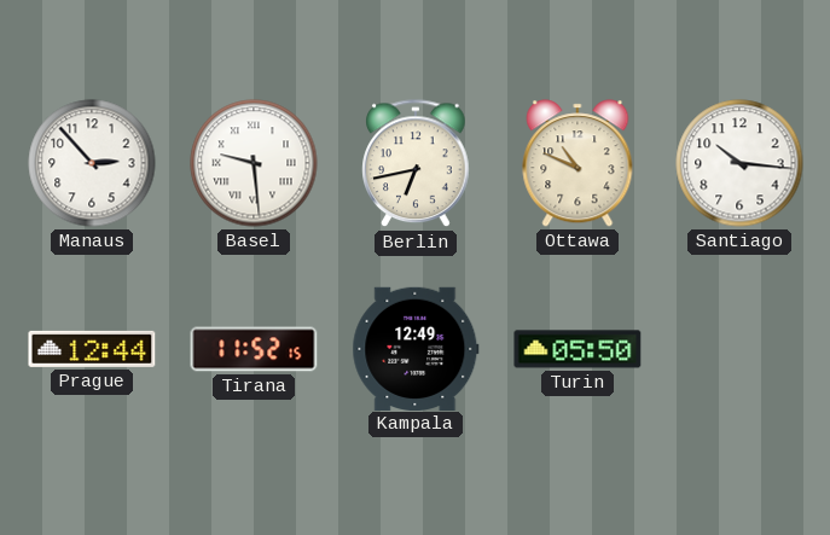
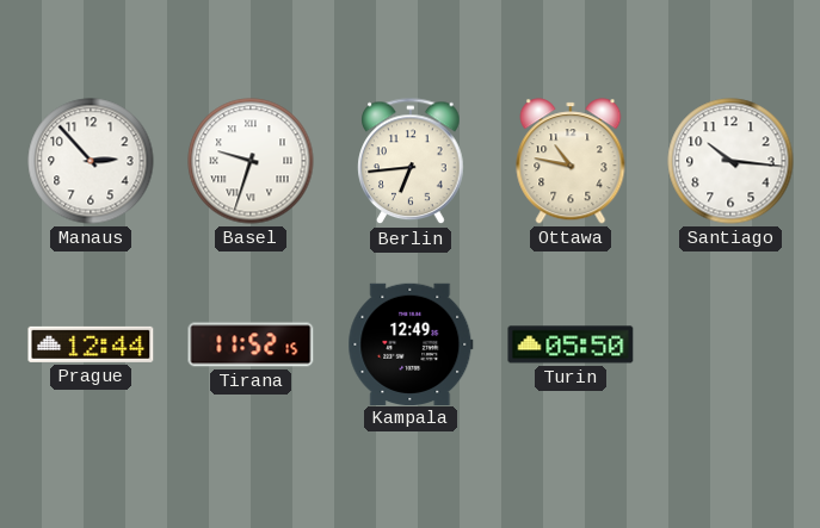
Basel: 9:29 -> 9:33
Berlin: 6:43 -> 6:44
Ottawa: 10:49 -> 10:47
